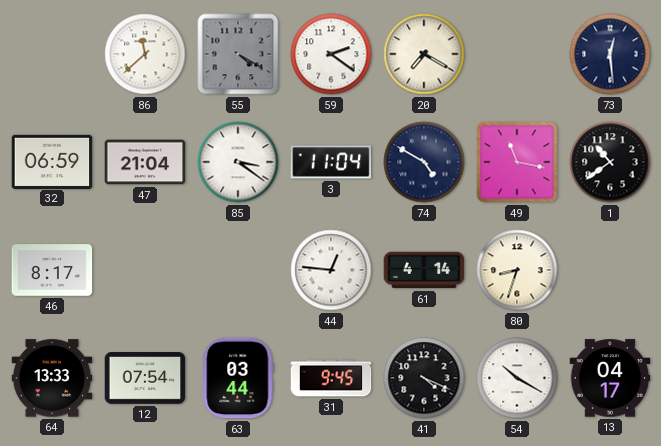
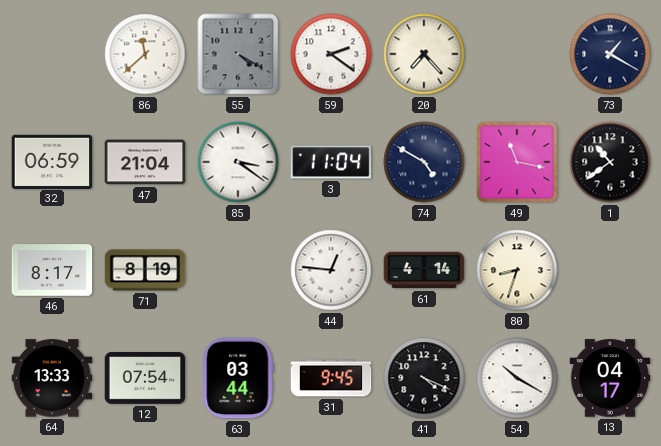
20: 7:20 -> 7:23
73: 12:29 -> 1:20
71: none -> 8:19
